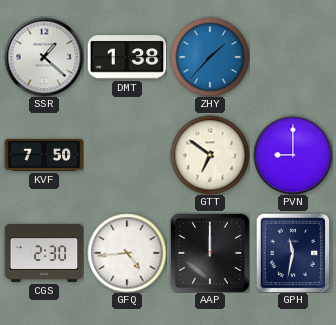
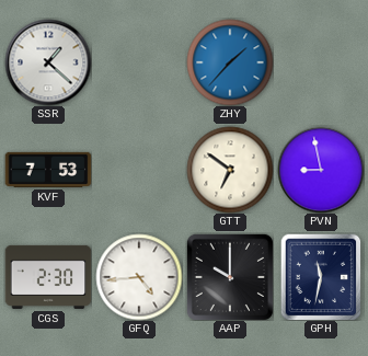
DMT: 1:38 -> none
KVF: 7:50 -> 7:53
PVN: 9:00 -> 8:58
AAP: 12:00 -> 10:00
